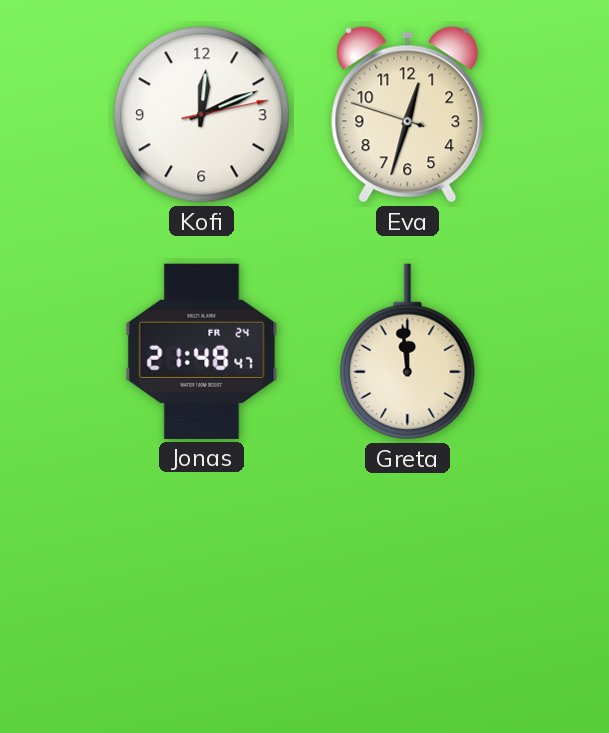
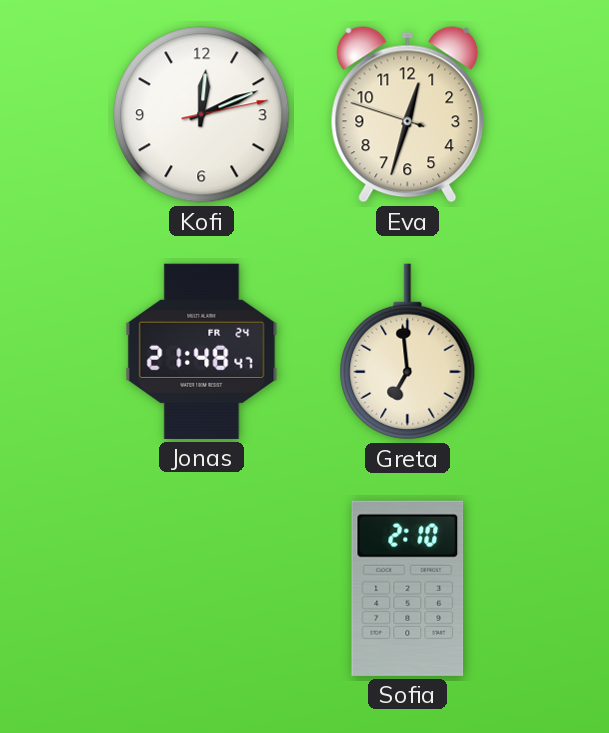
Greta: 11:59 -> 6:59
Sofia: none -> 2:10
